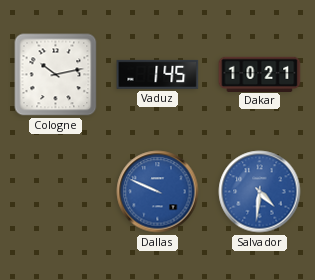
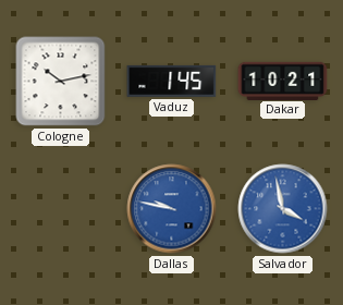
Dallas: 9:49 -> 9:47
Salvador: 4:31 -> 3:58
